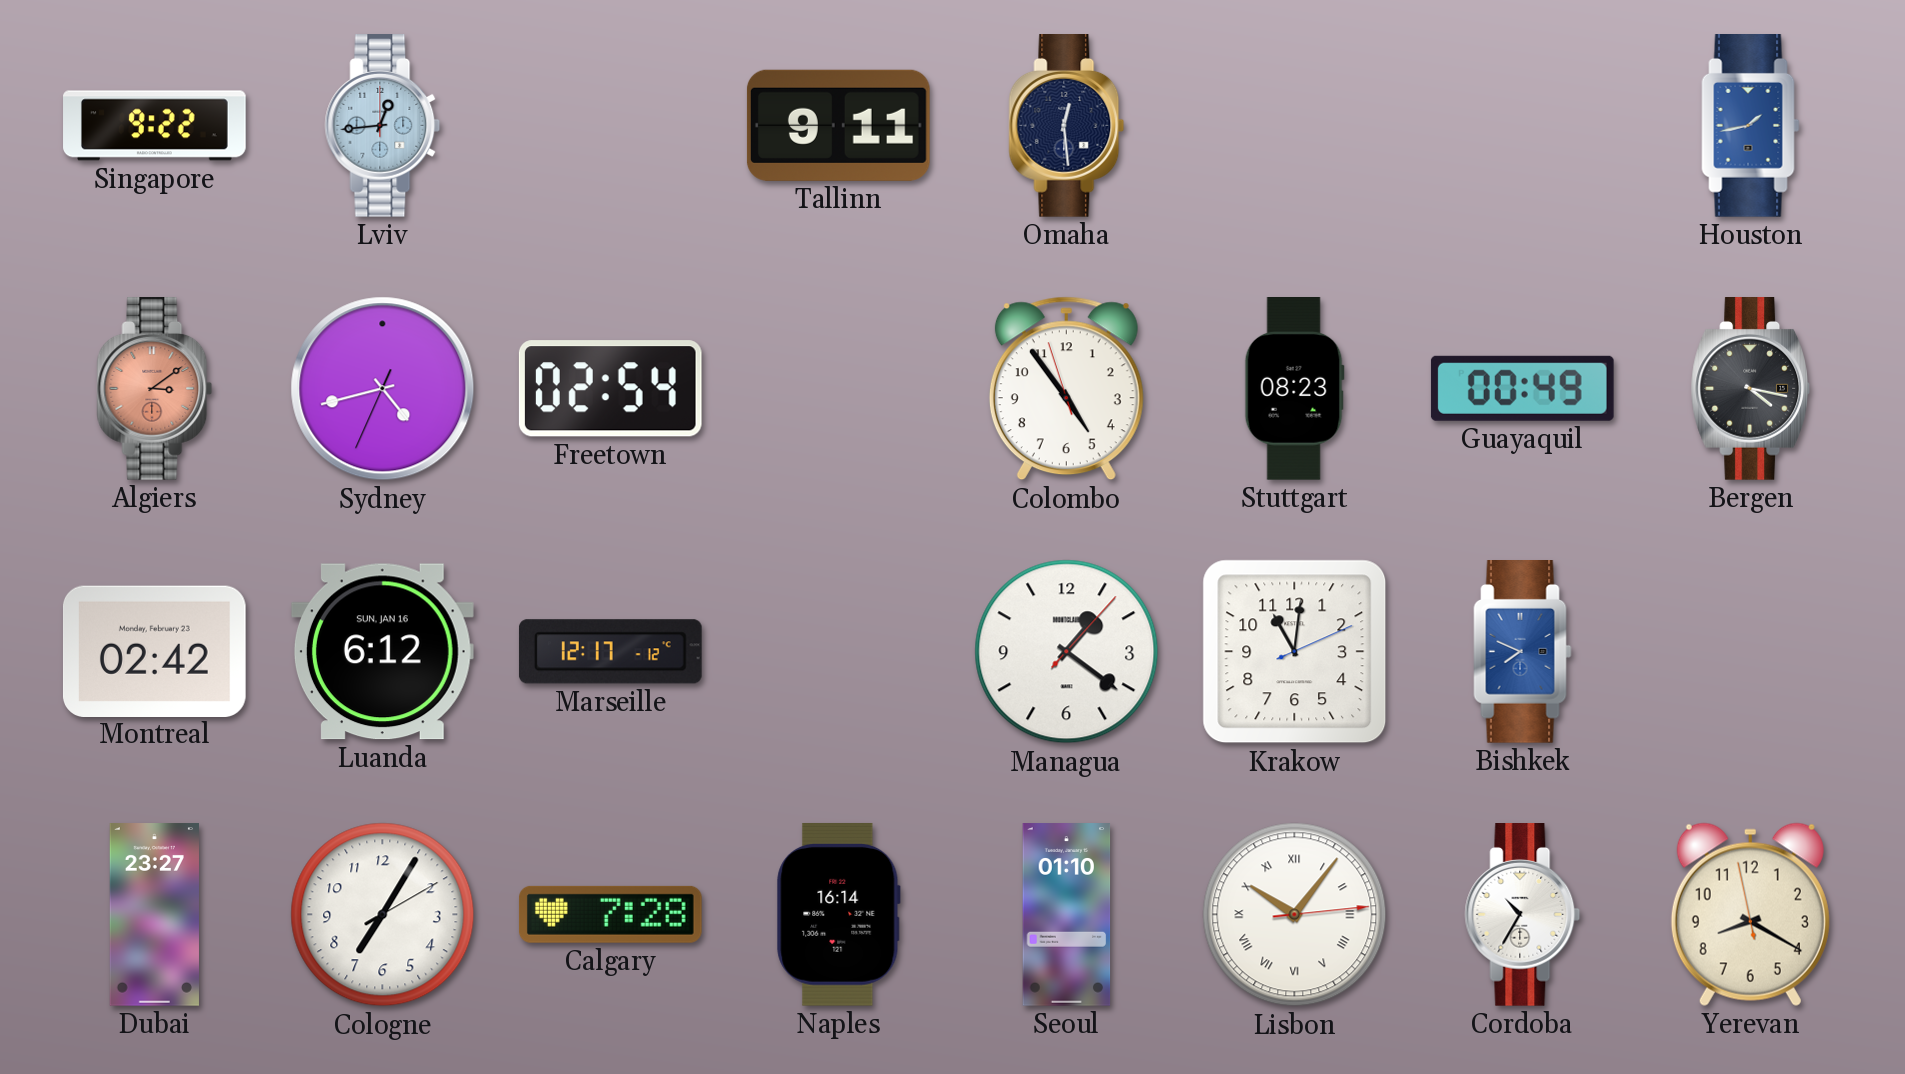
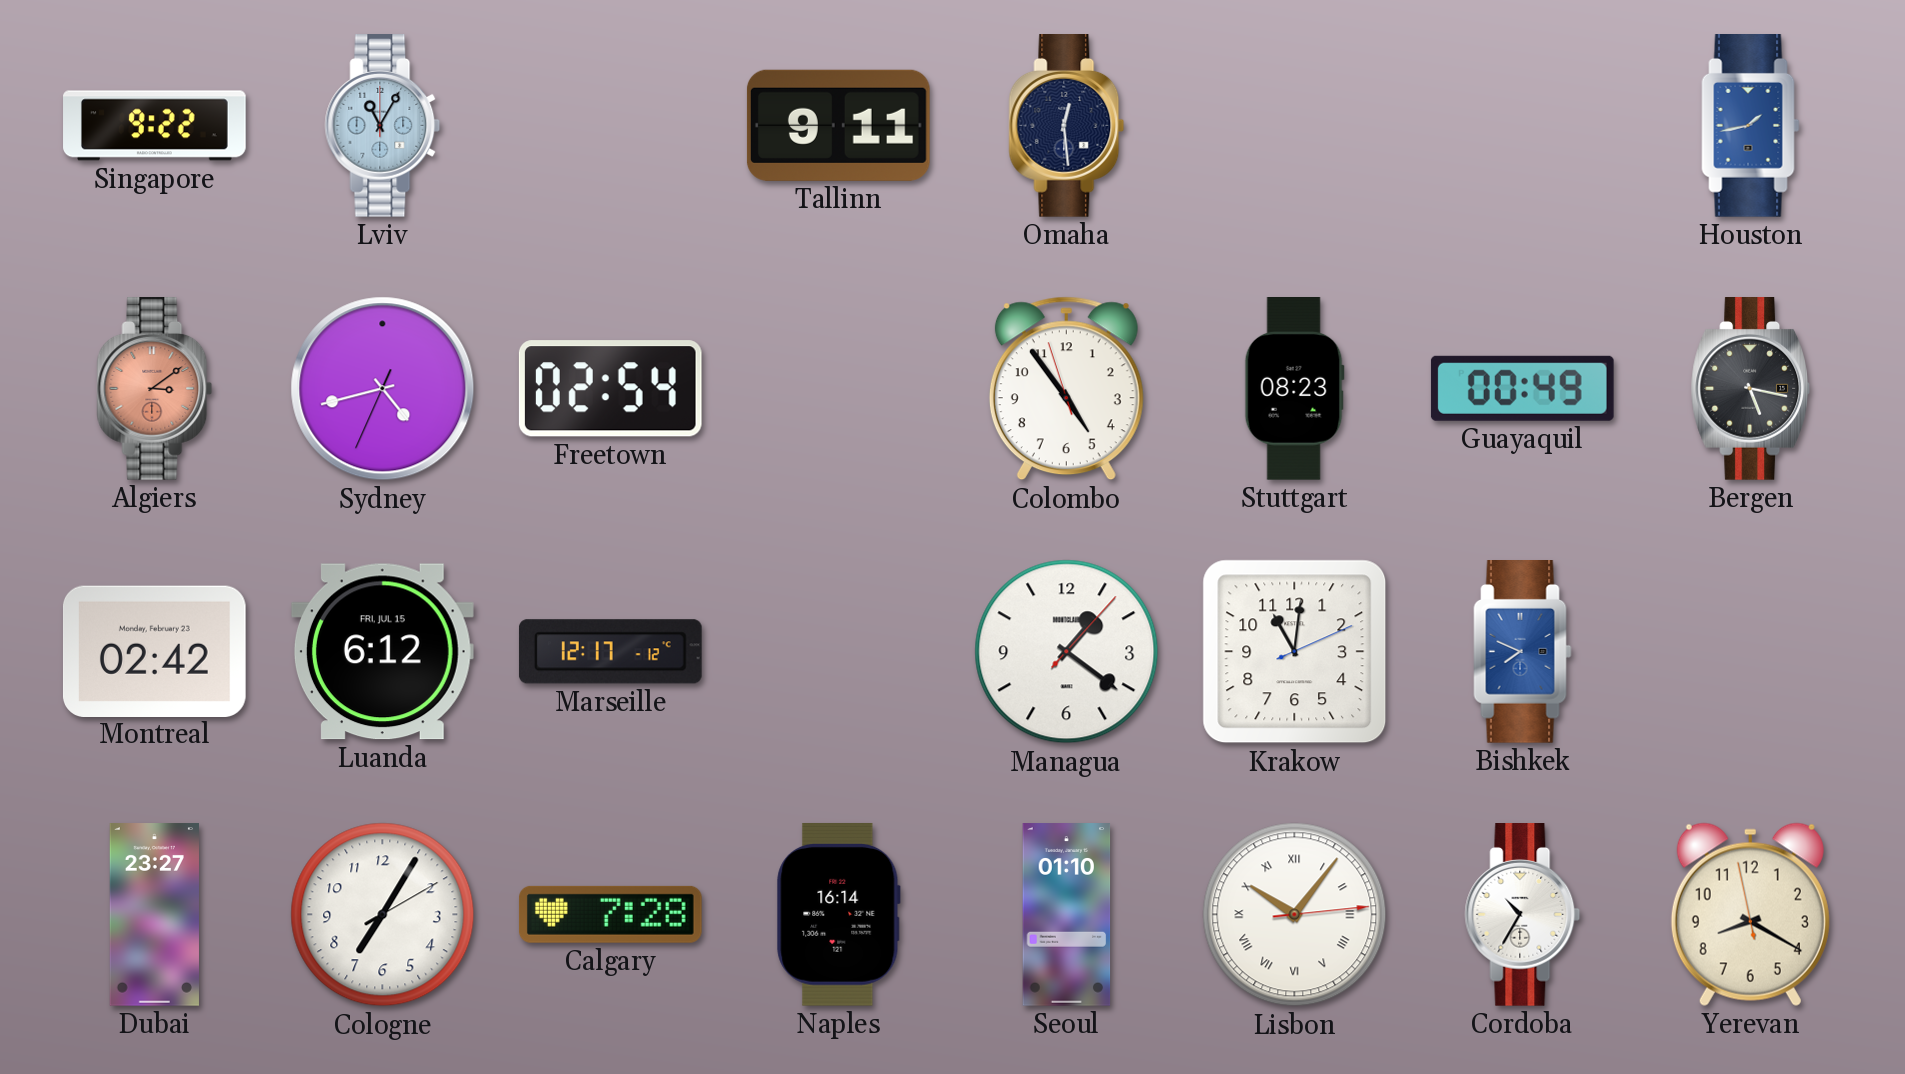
Lviv: 12:44 -> 11:05
Bergen: 4:17 -> 5:17
Luanda date: SUN, JAN 16 -> FRI, JUL 15
